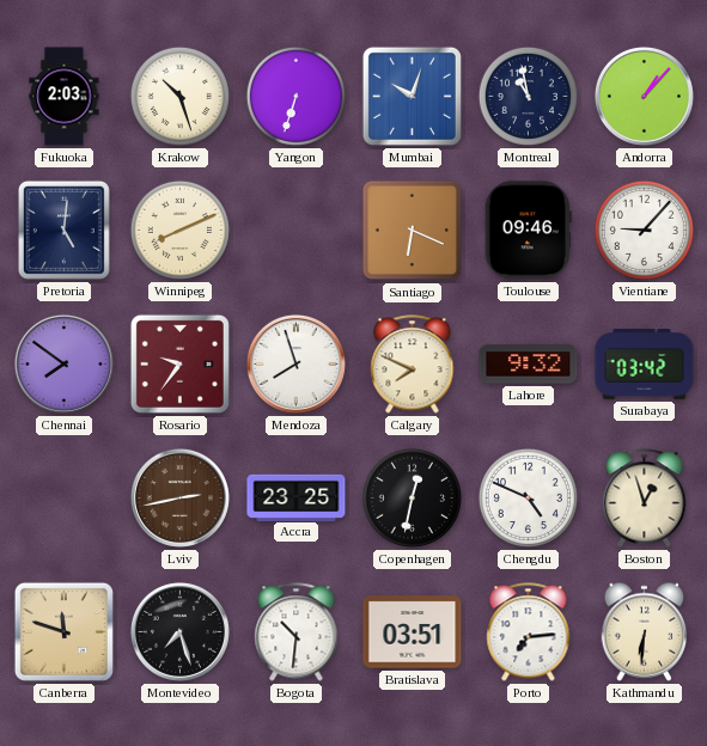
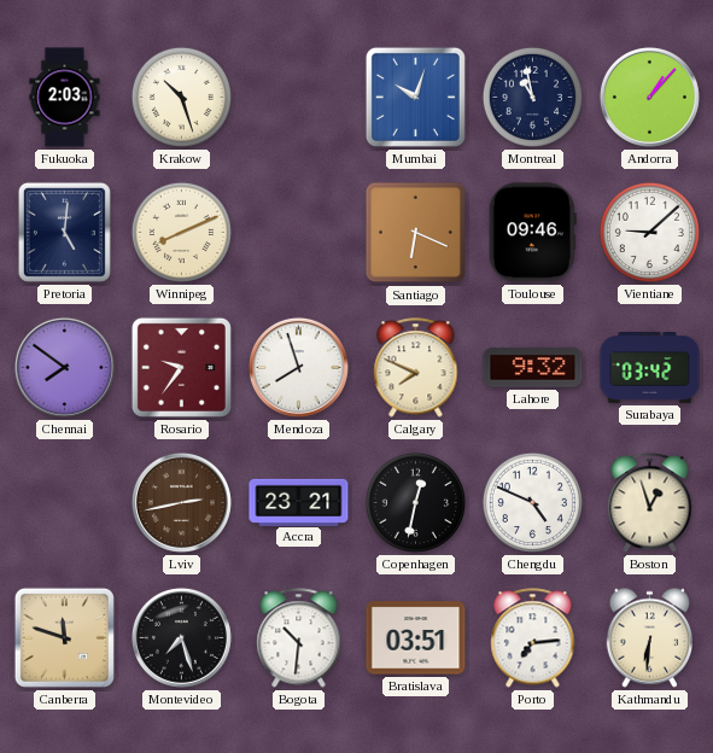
Yangon: 6:33 -> none
Vientiane: 9:07 -> 9:08
Accra: 23:25 -> 23:21
